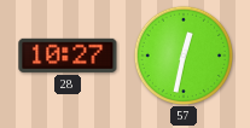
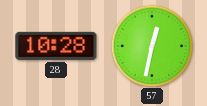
28: 10:27 -> 10:28
